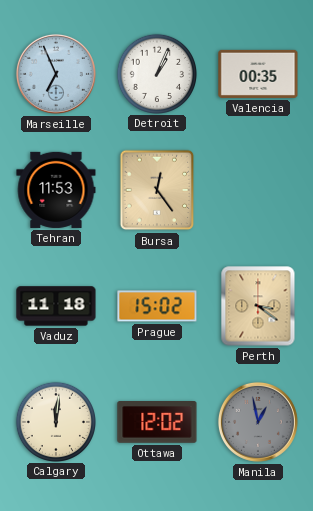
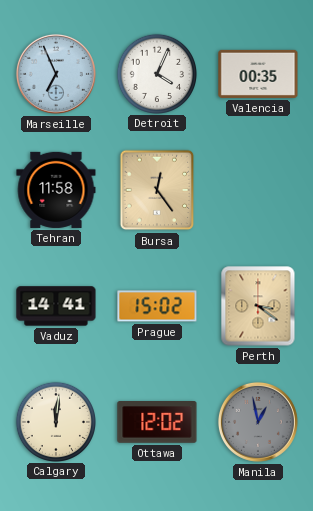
Detroit: 1:04 -> 4:04
Tehran: 11:53 -> 11:58
Vaduz: 11:18 -> 14:41
